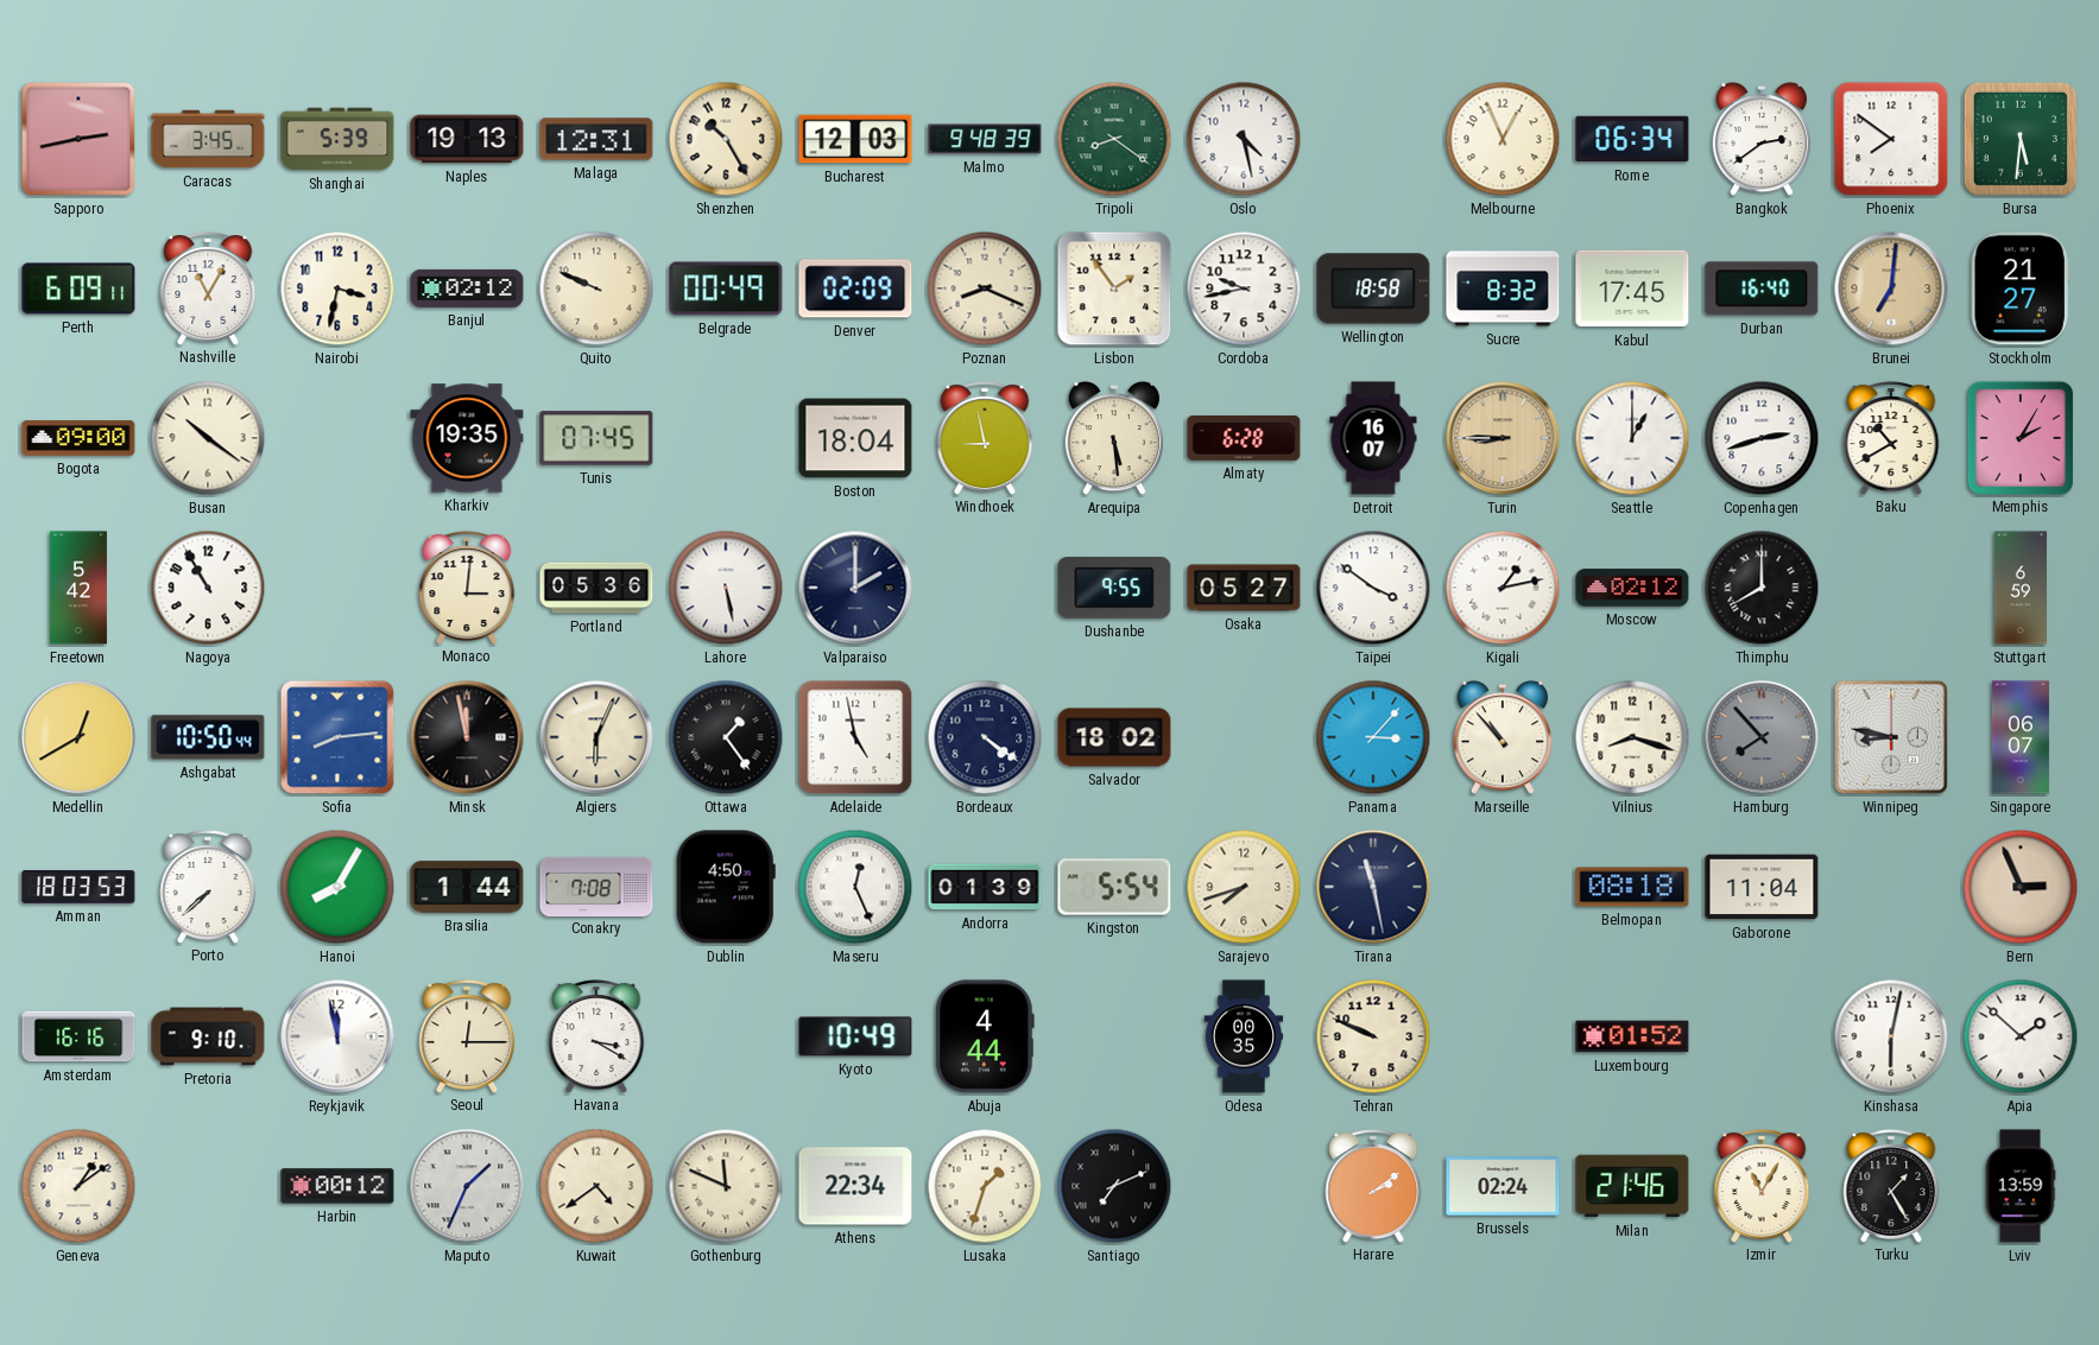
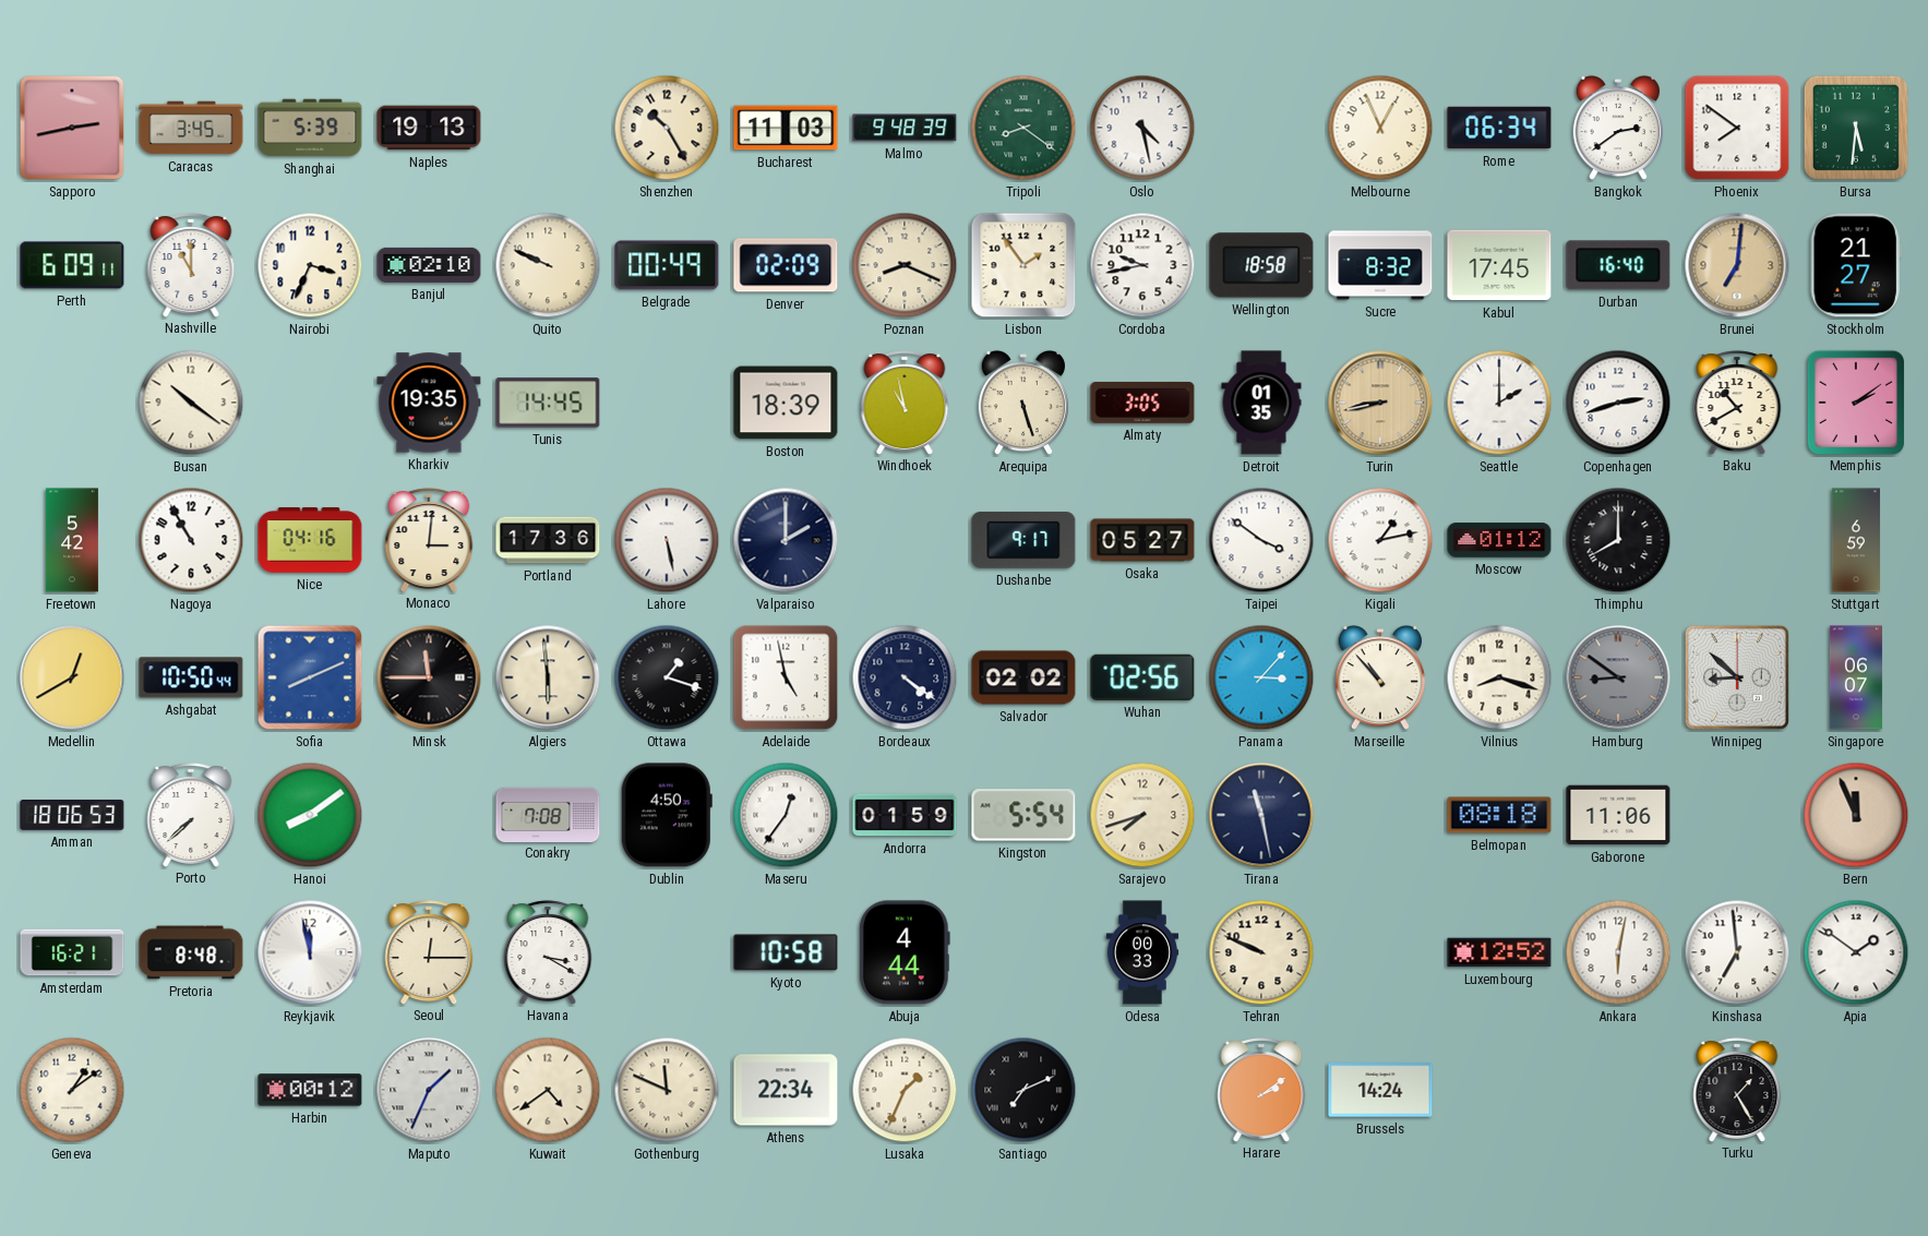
Malaga: 12:31 -> none
Bucharest: 12:03 -> 11:03
Nashville: 11:05 -> 11:00
Nairobi: 3:32 -> 3:34
Banjul: 02:12 -> 02:10
Bogota: 09:00 -> none
Tunis: 07:45 -> 14:45
Boston: 18:04 -> 18:39
Windhoek: 8:58 -> 10:58
Arequipa: 5:29 -> 5:27
Almaty: 6:28 -> 3:05
Detroit: 16:07 -> 01:35
Turin: 8:45 -> 8:43
Seattle: 1:00 -> 2:00
Memphis: 2:05 -> 2:09
Nice: none -> 04:16
Portland: 05:36 -> 17:36
Dushanbe: 9:55 -> 9:17
Moscow: 02:12 -> 01:12
Sofia: 8:14 -> 8:11
Minsk: 11:58 -> 11:45
Algiers: 6:04 -> 5:59
Ottawa: 1:24 -> 1:18
Salvador: 18:02 -> 02:02
Wuhan: none -> 02:56
Hamburg: 7:53 -> 8:51
Winnipeg: 8:47 -> 8:52
Amman: 18:03 -> 18:06
Hanoi: 8:05 -> 8:09
Brasilia: 1:44 -> none
Maseru: 12:26 -> 12:36
Andorra: 01:39 -> 01:59
Gaborone: 11:04 -> 11:06
Bern: 2:56 -> 11:56
Amsterdam: 16:16 -> 16:21
Pretoria: 9:10 -> 8:48
Kyoto: 10:49 -> 10:58
Odesa: 00:35 -> 00:33
Luxembourg: 01:52 -> 12:52
Ankara: none -> 6:02
Kinshasa: 6:02 -> 6:59
Apia: 1:52 -> 1:51
Lusaka: 1:33 -> 1:34
Brussels: 02:24 -> 14:24
Milan: 21:46 -> none
Izmir: 11:05 -> none
Lviv: 13:59 -> none
